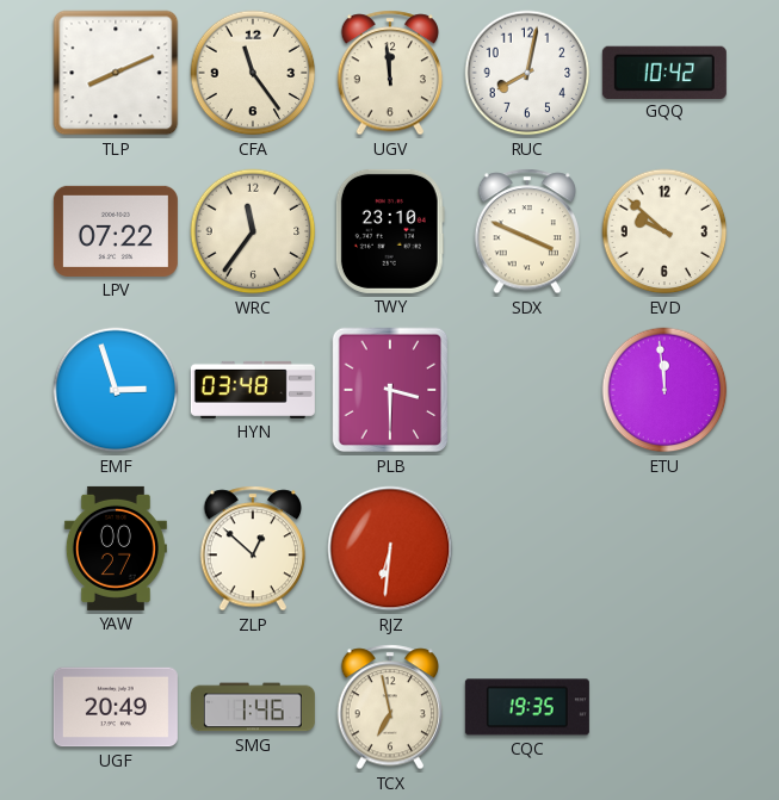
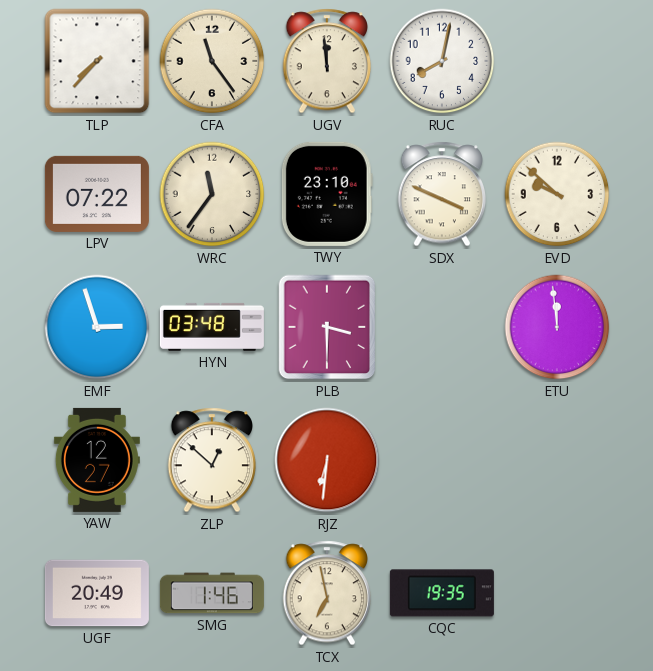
TLP: 8:11 -> 7:37
GQQ: 10:42 -> none
YAW: 00:27 -> 12:27
